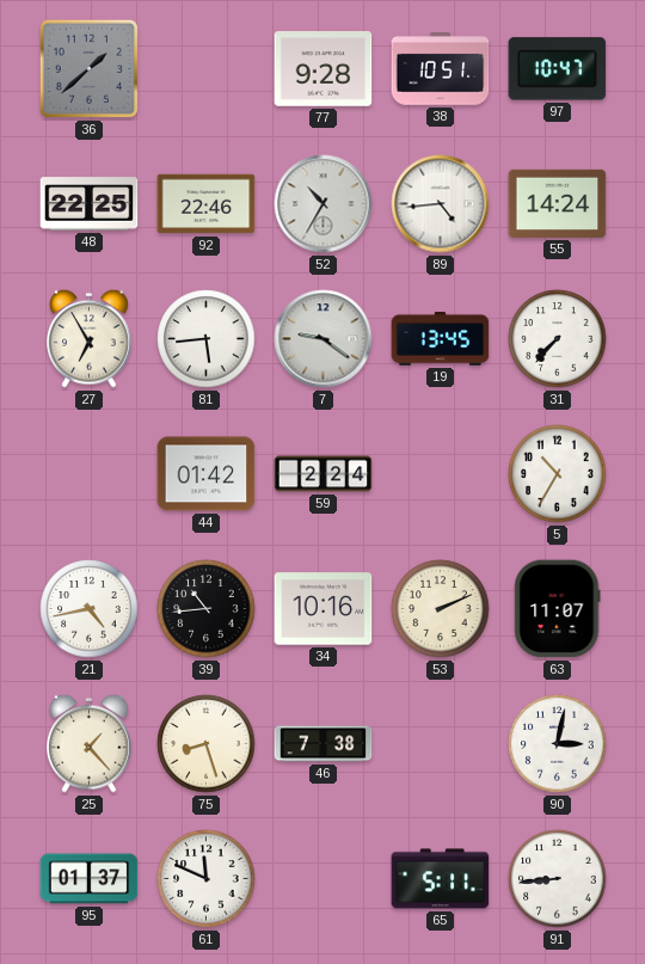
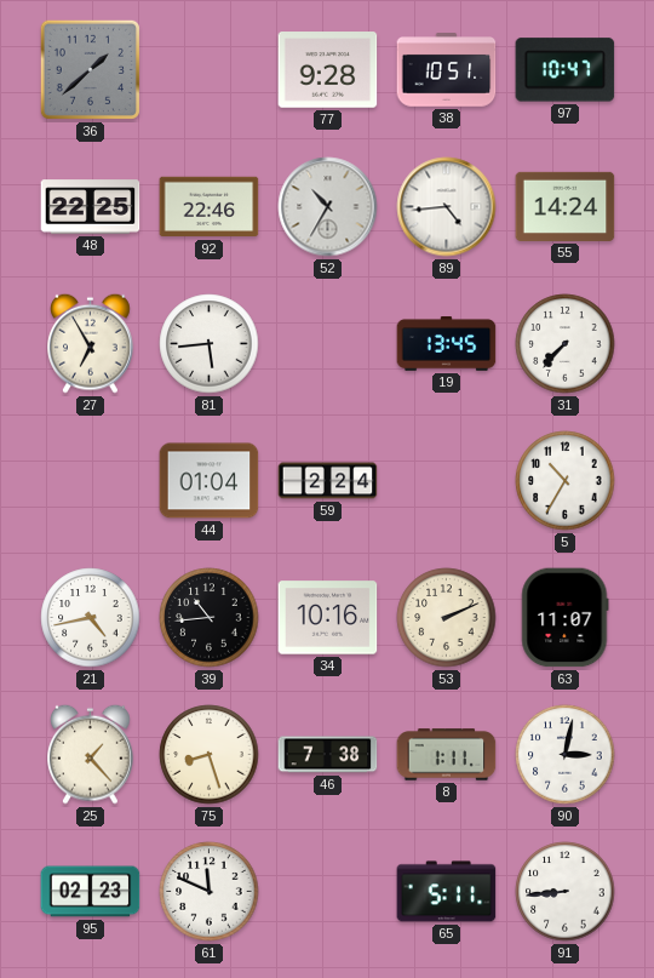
7: 9:21 -> none
44: 01:42 -> 01:04
8: none -> 1:11
95: 01:37 -> 02:23
